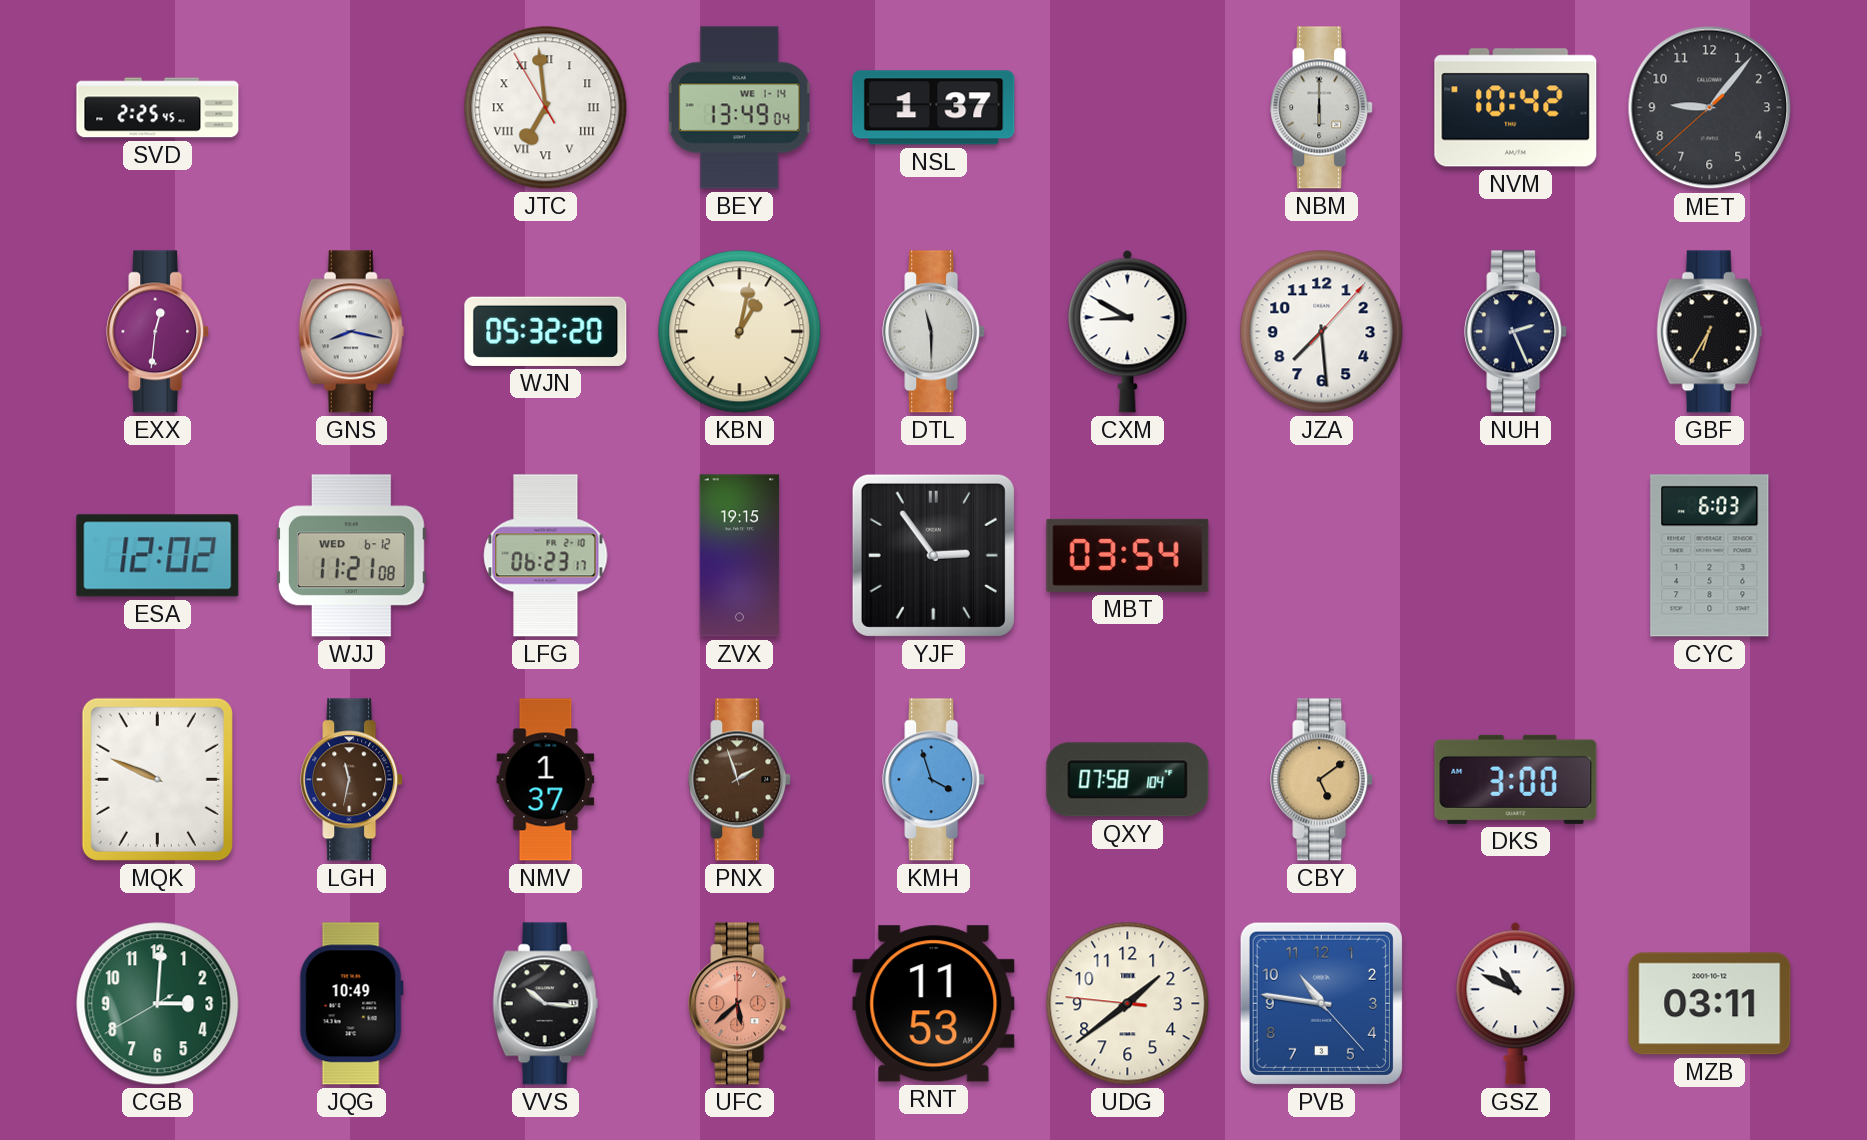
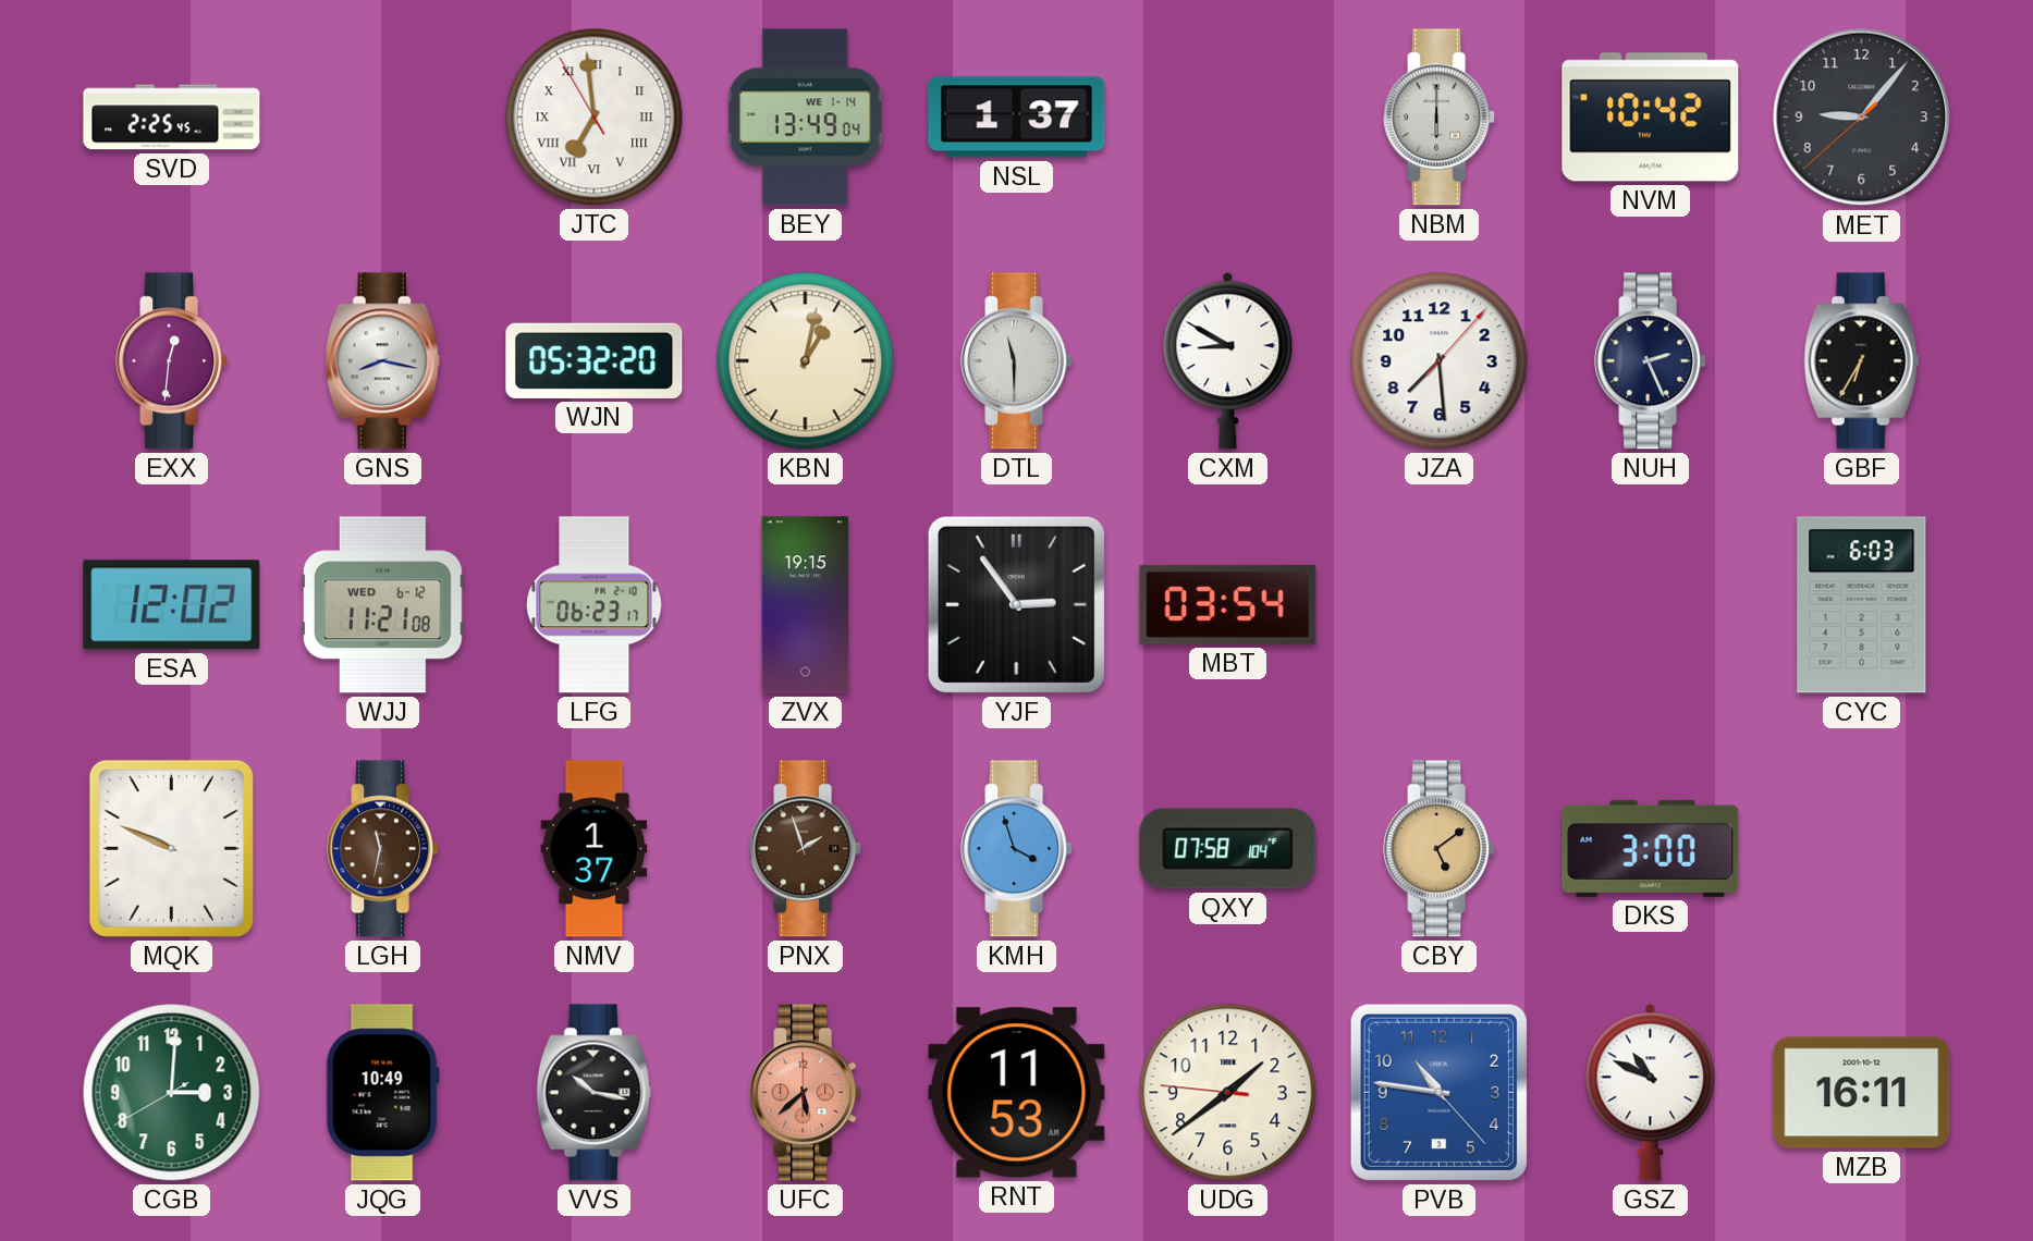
VVS: 10:16 -> 10:17
MZB: 03:11 -> 16:11
